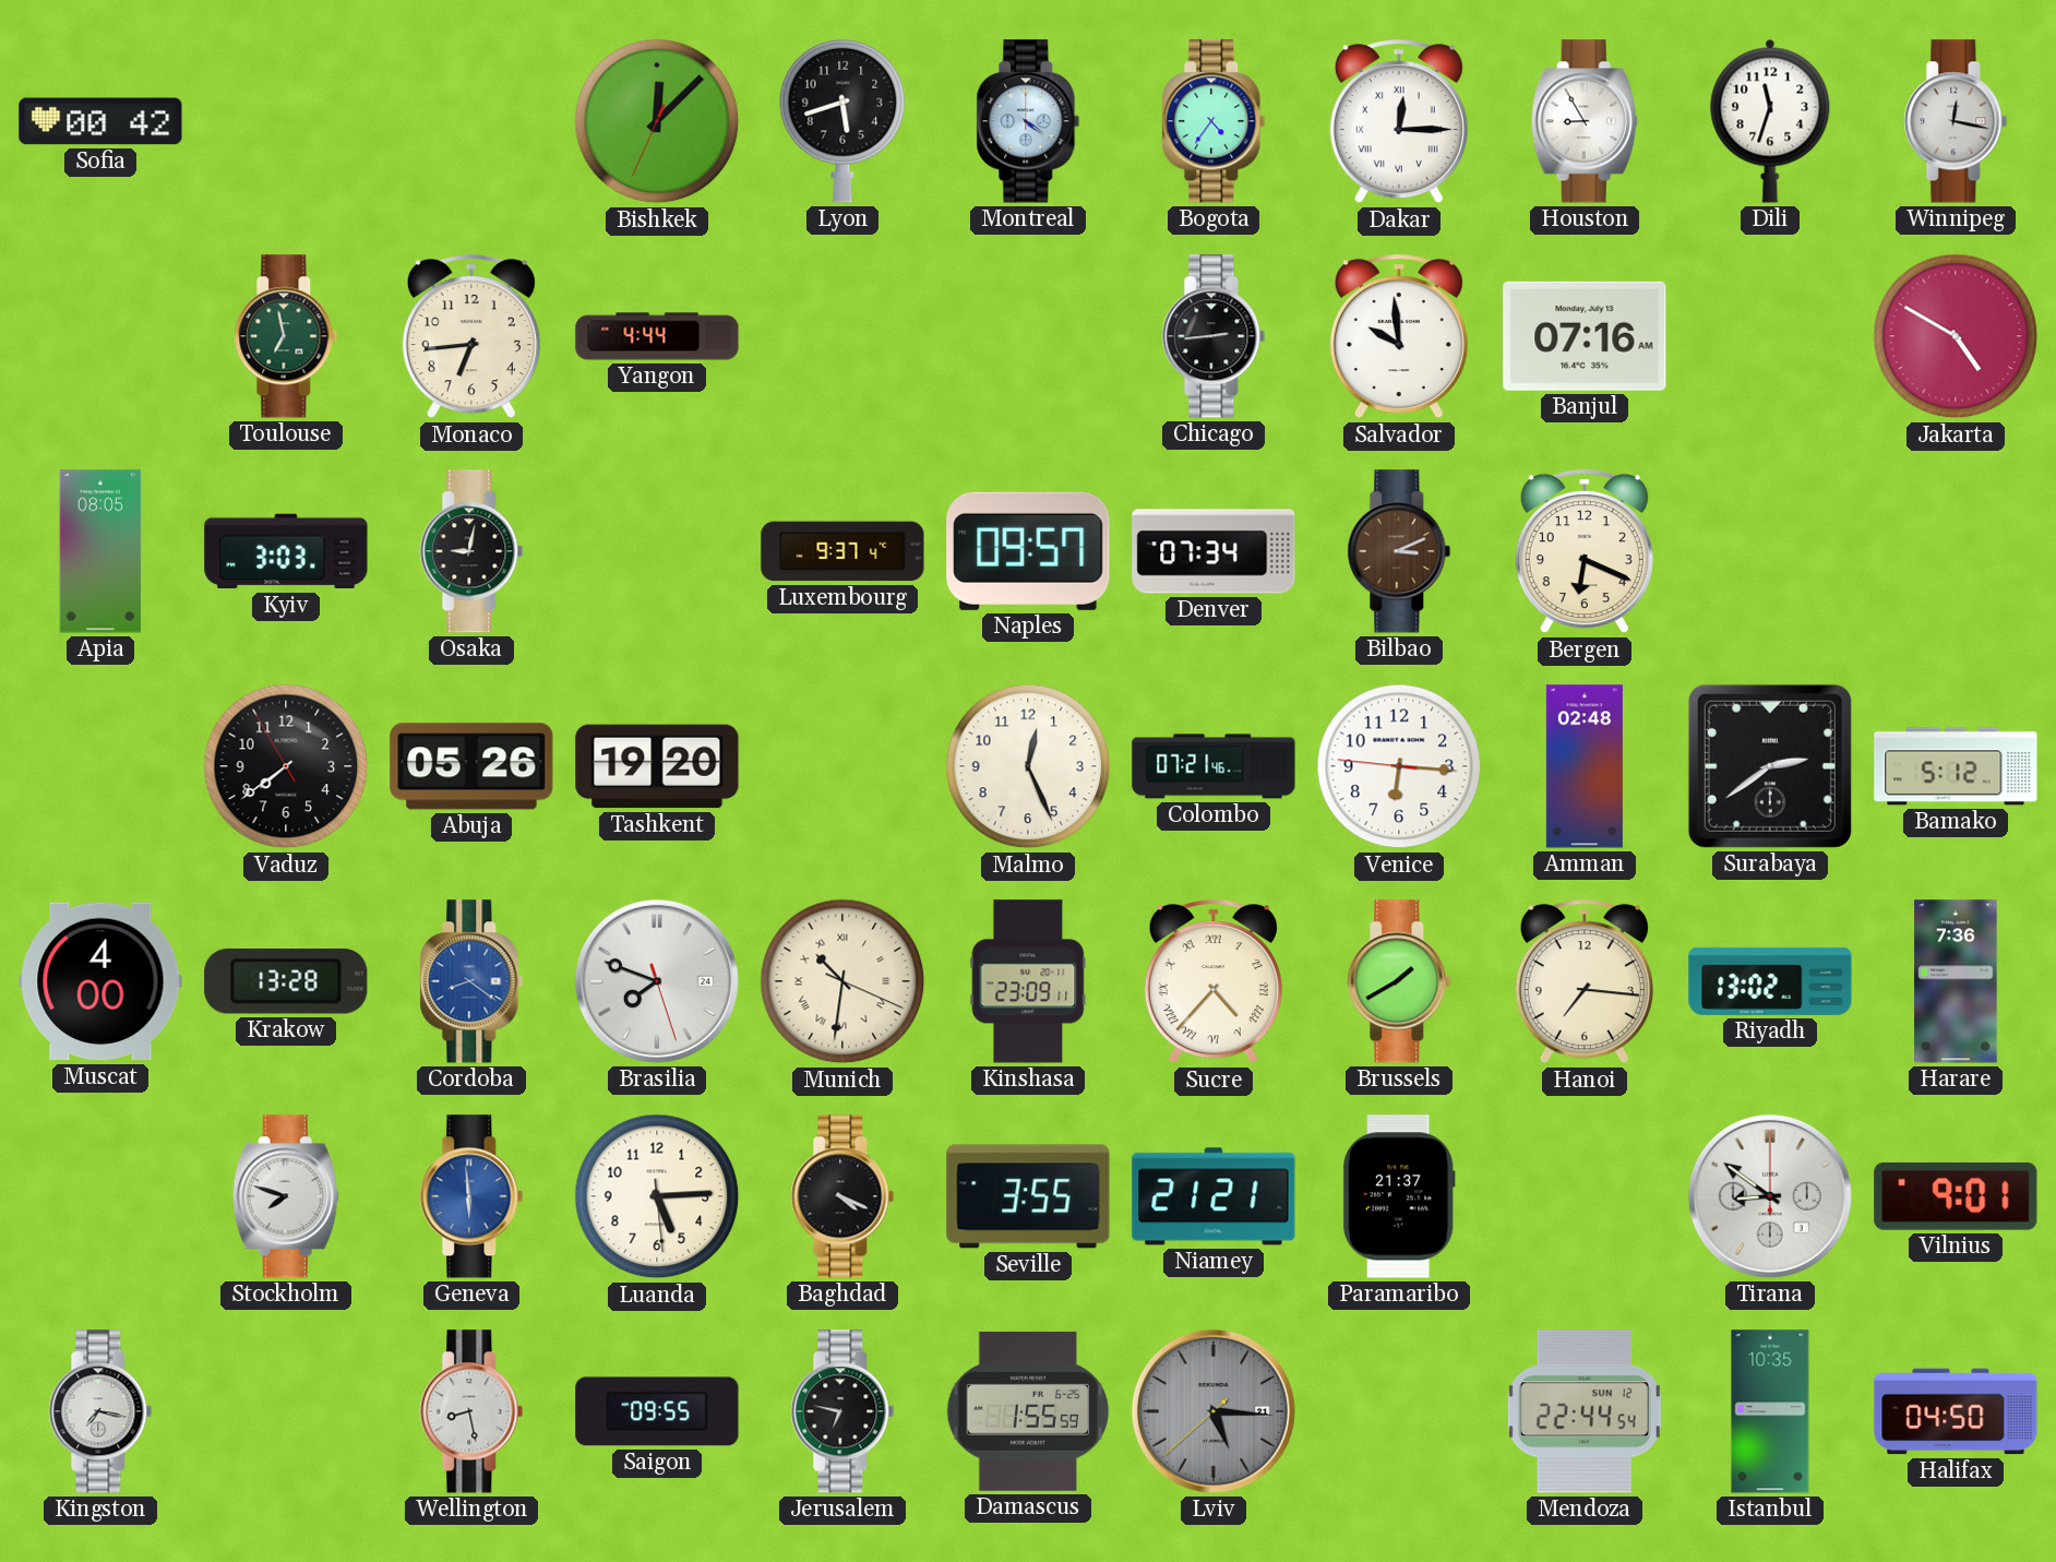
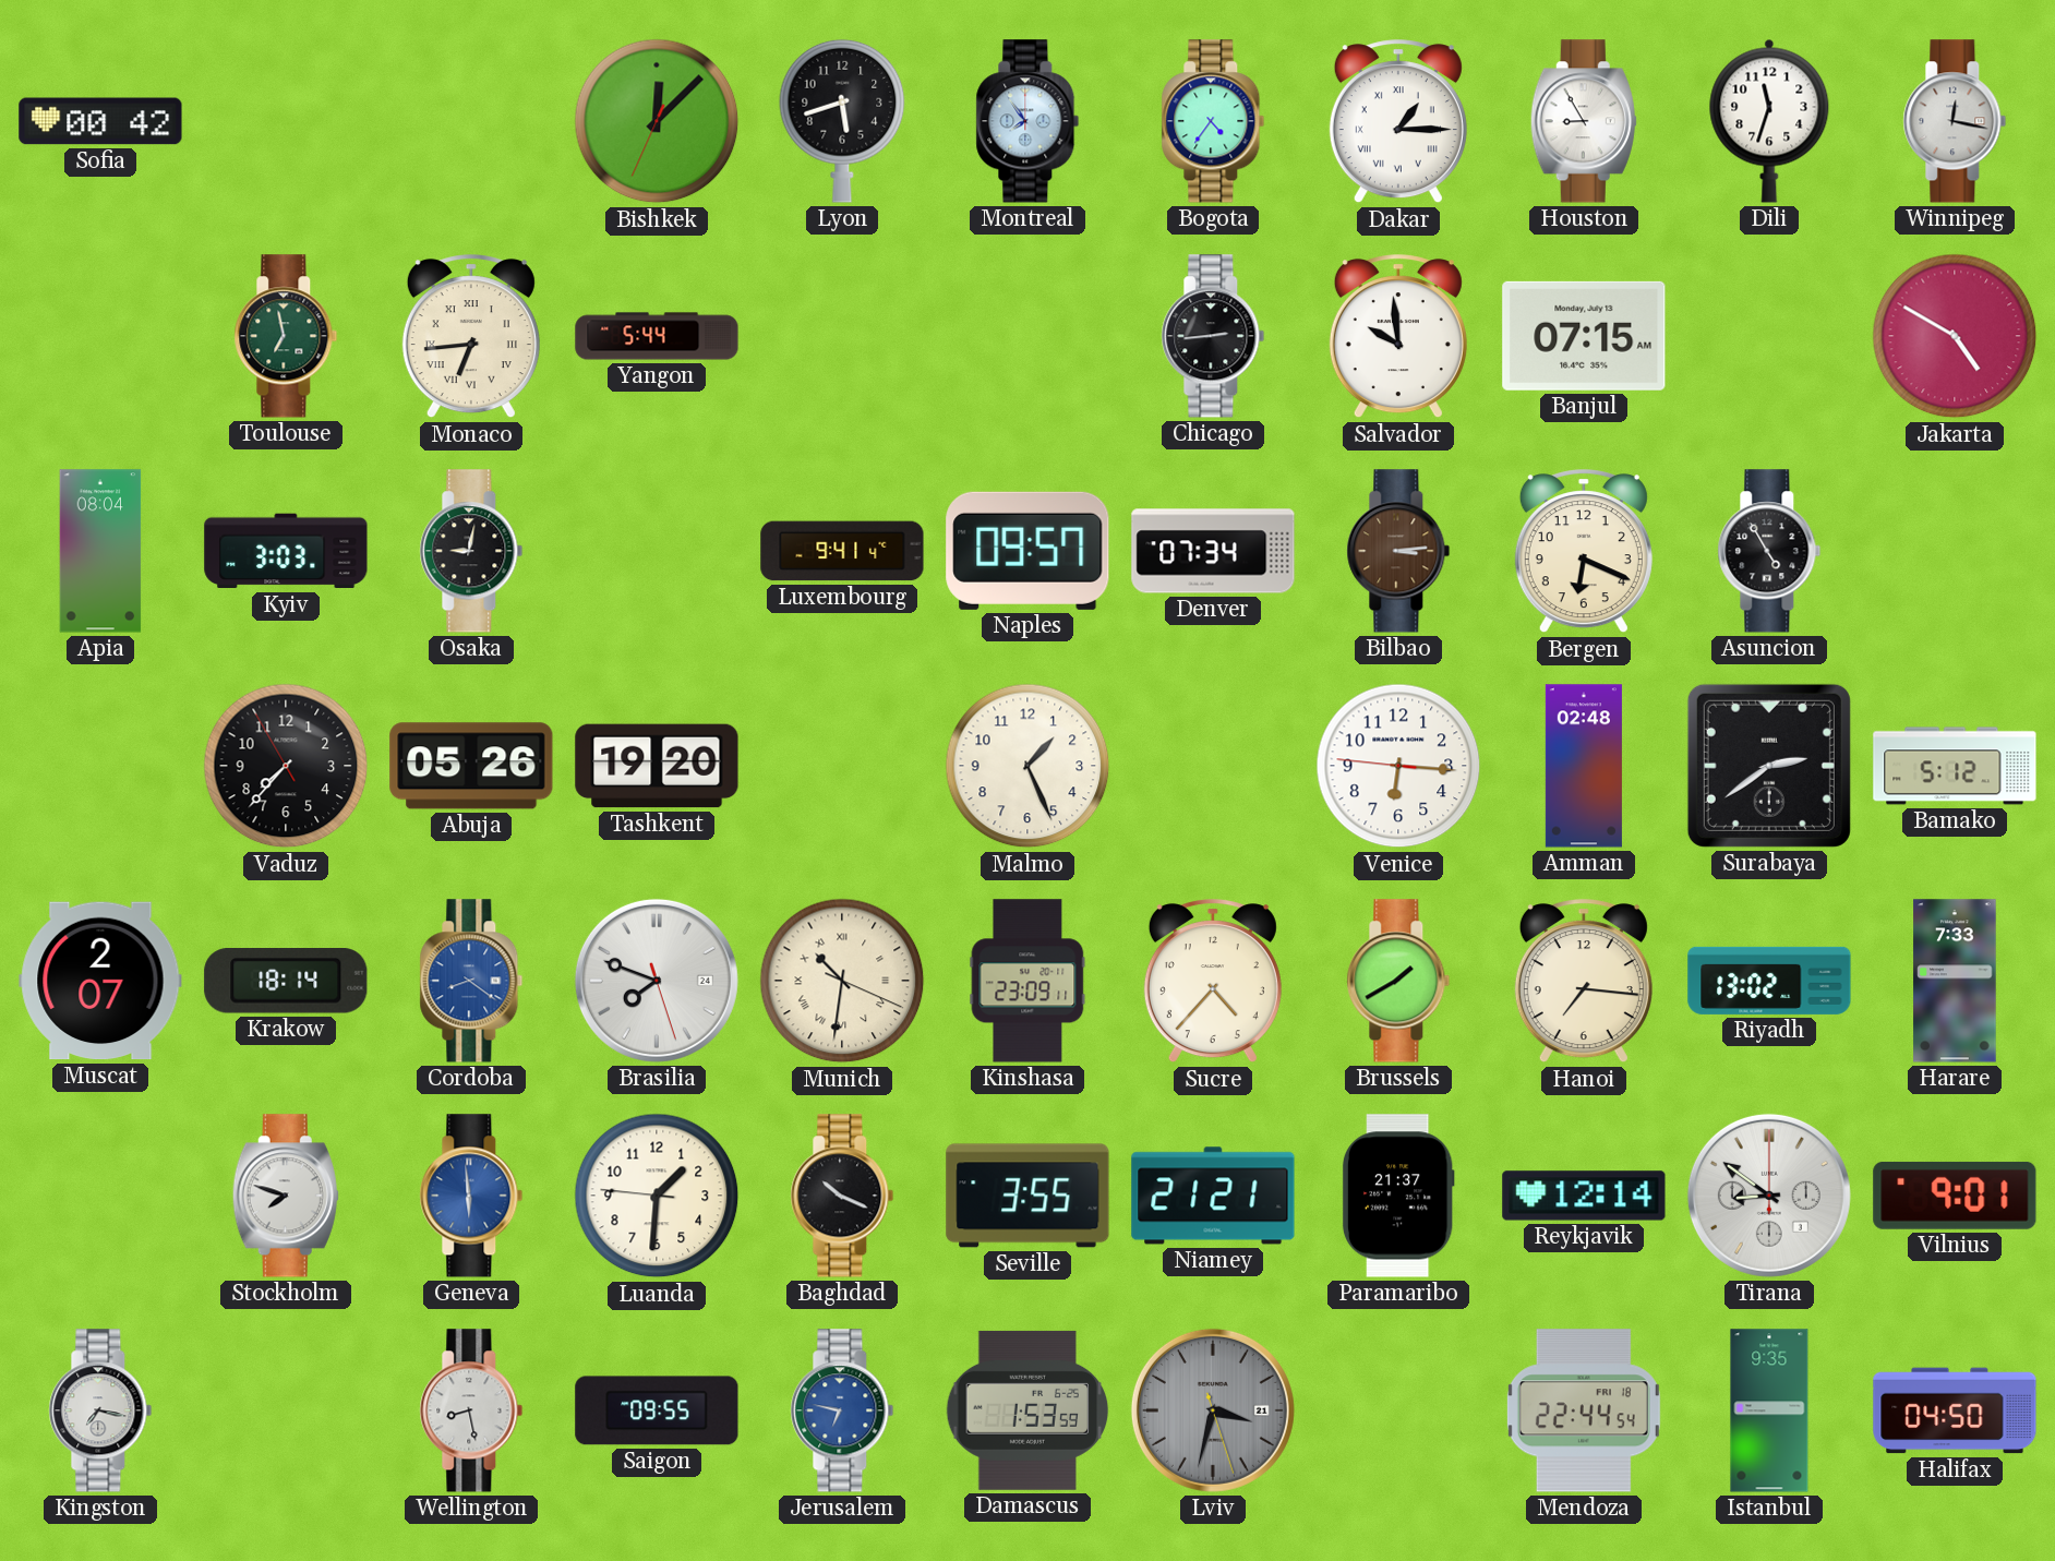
Montreal: 4:21 -> 7:54
Dakar: 12:15 -> 1:15
Monaco numerals: Arabic -> Roman
Yangon: 4:44 -> 5:44
Banjul: 07:16 -> 07:15
Apia: 08:05 -> 08:04
Luxembourg: 9:37 -> 9:41
Bilbao: 3:11 -> 3:14
Asuncion: none -> 4:55
Vaduz: 7:38 -> 7:36
Malmo: 12:26 -> 1:26
Colombo: 07:21 -> none
Muscat: 4:00 -> 2:07
Krakow: 13:28 -> 18:14
Sucre numerals: Roman -> Arabic
Harare: 7:36 -> 7:33
Luanda: 5:14 -> 1:30
Baghdad: 4:19 -> 10:19
Reykjavik: none -> 12:14
Jerusalem dial: black -> blue
Damascus: 1:55 -> 1:53
Lviv: 5:15 -> 3:32
Mendoza date: SUN 12 -> FRI 18
Istanbul: 10:35 -> 9:35
